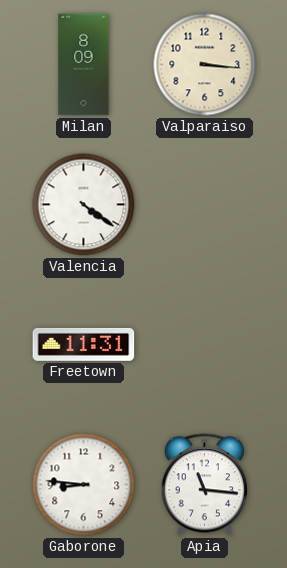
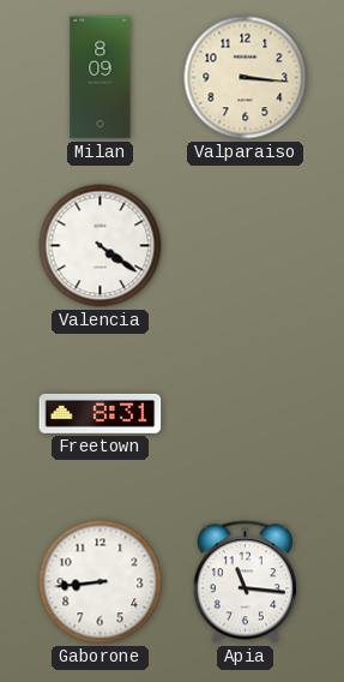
Freetown: 11:31 -> 8:31
Gaborone: 8:46 -> 8:44
